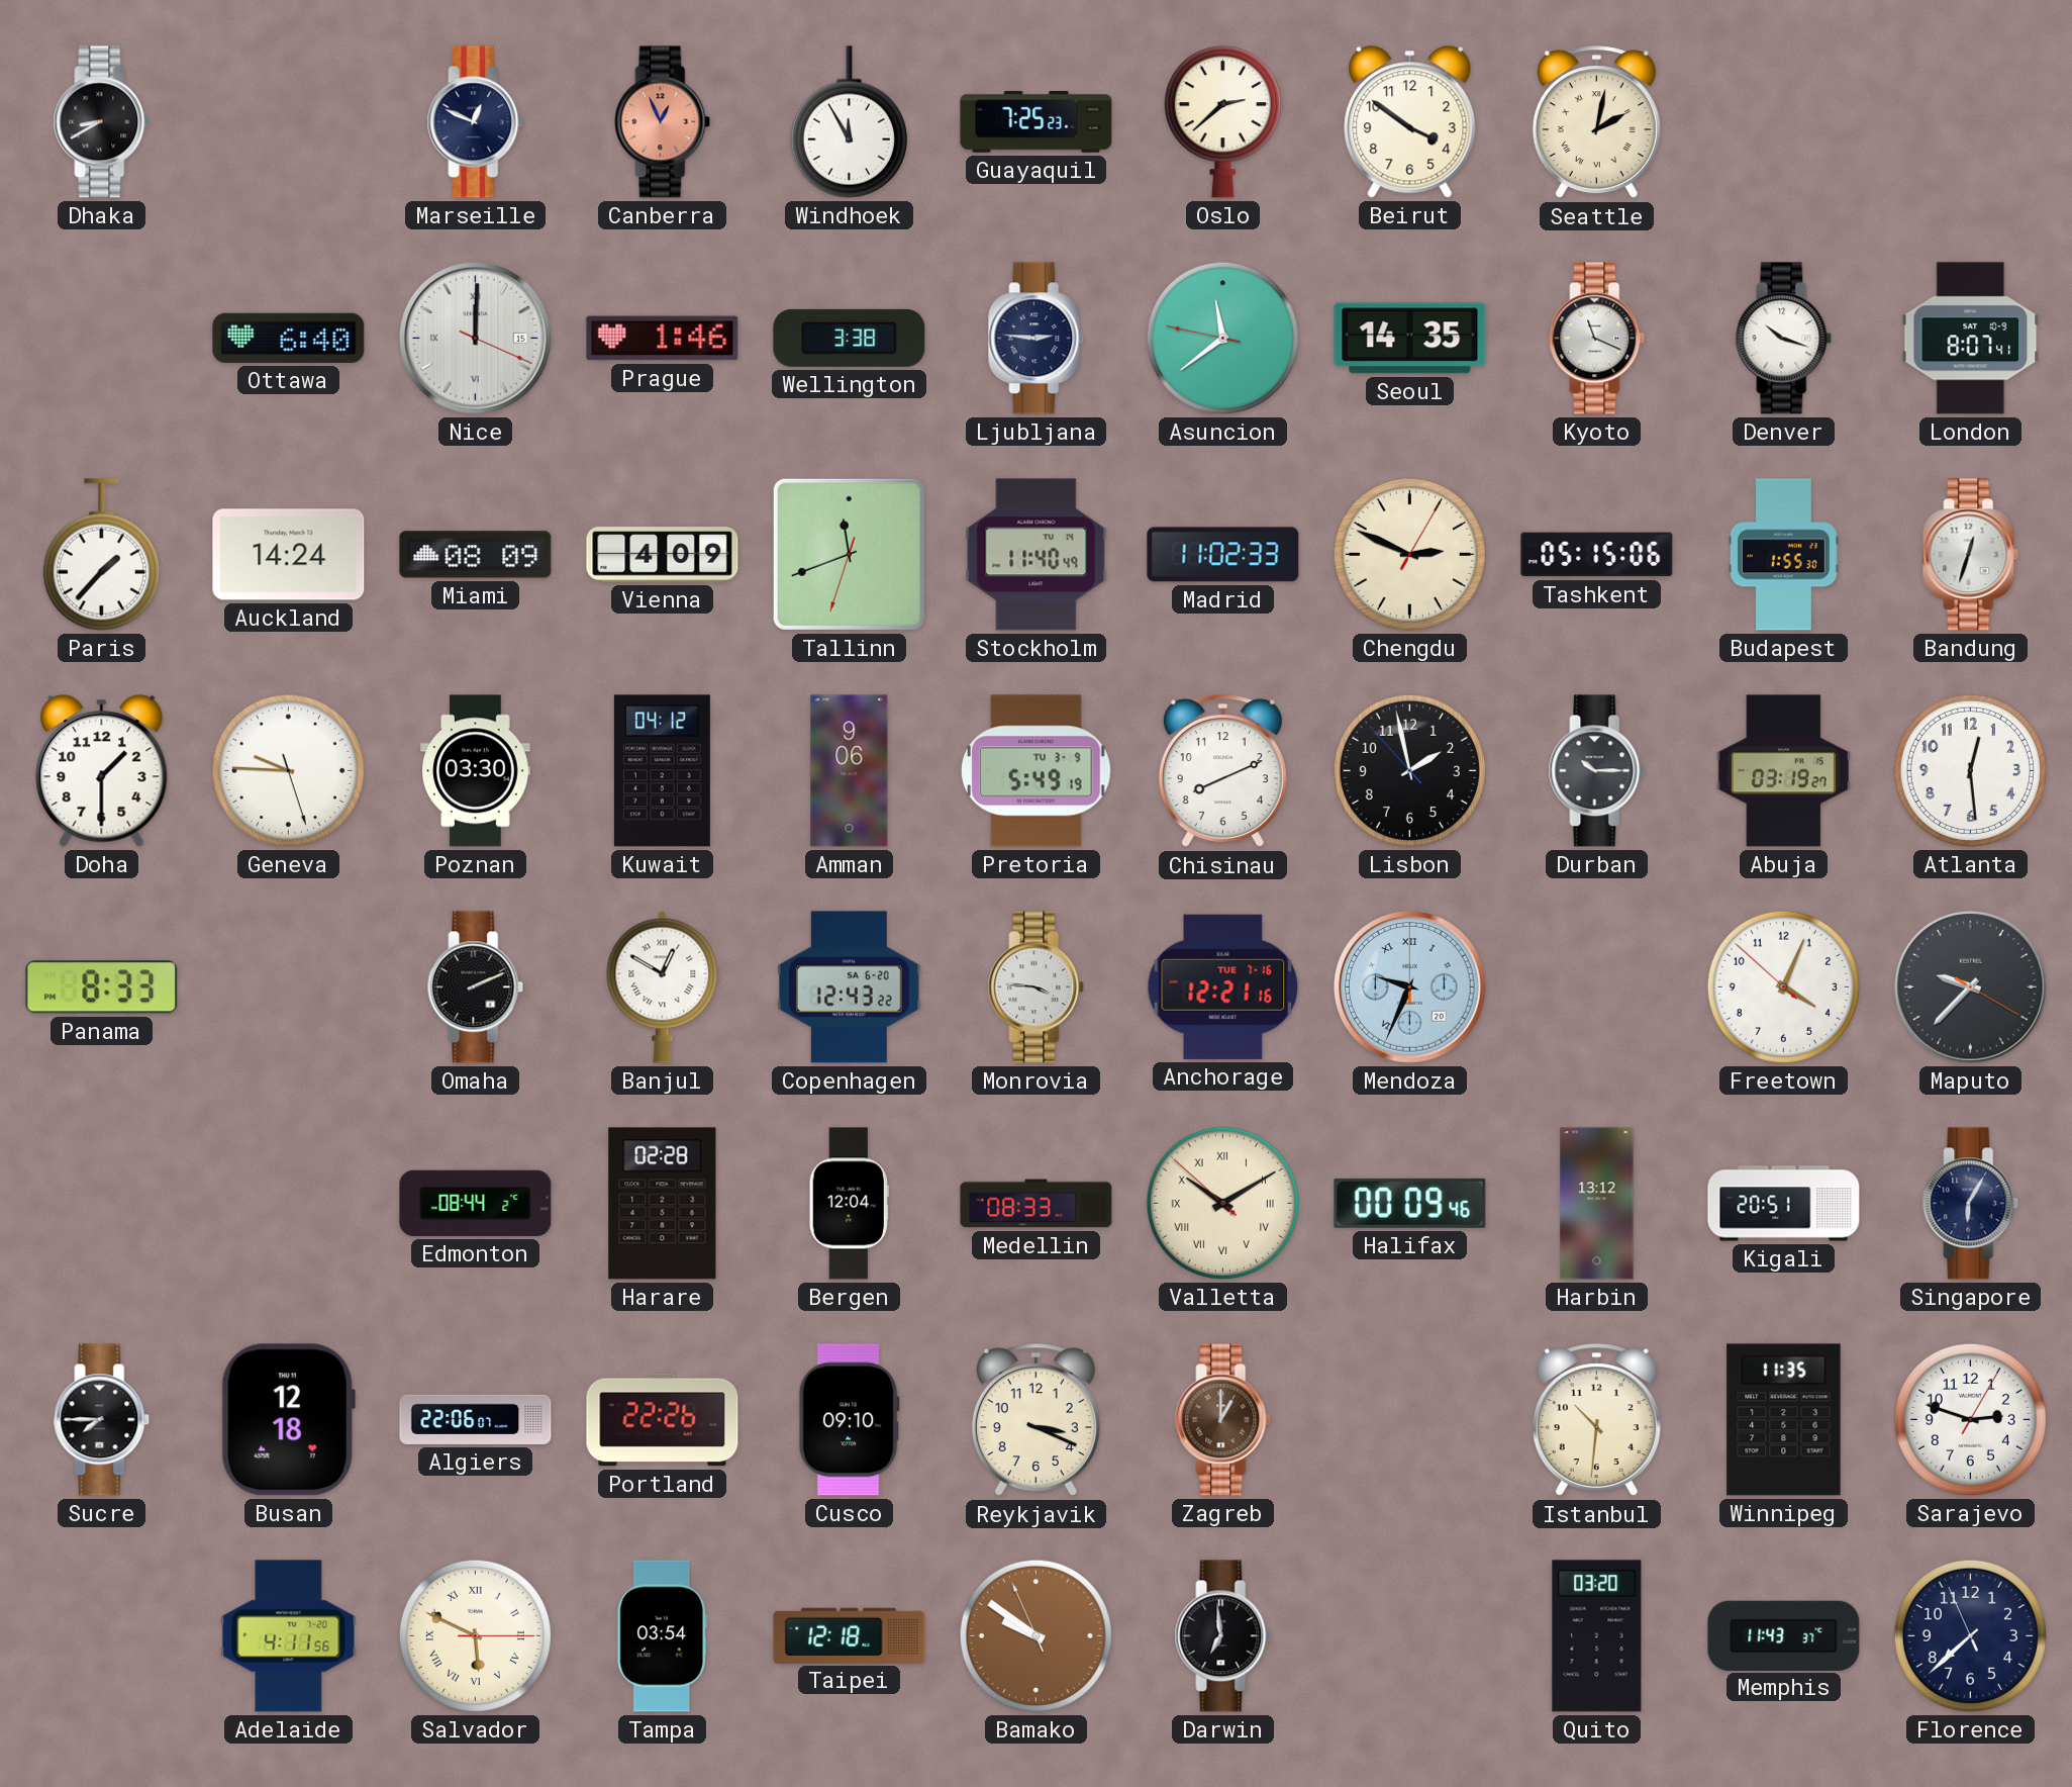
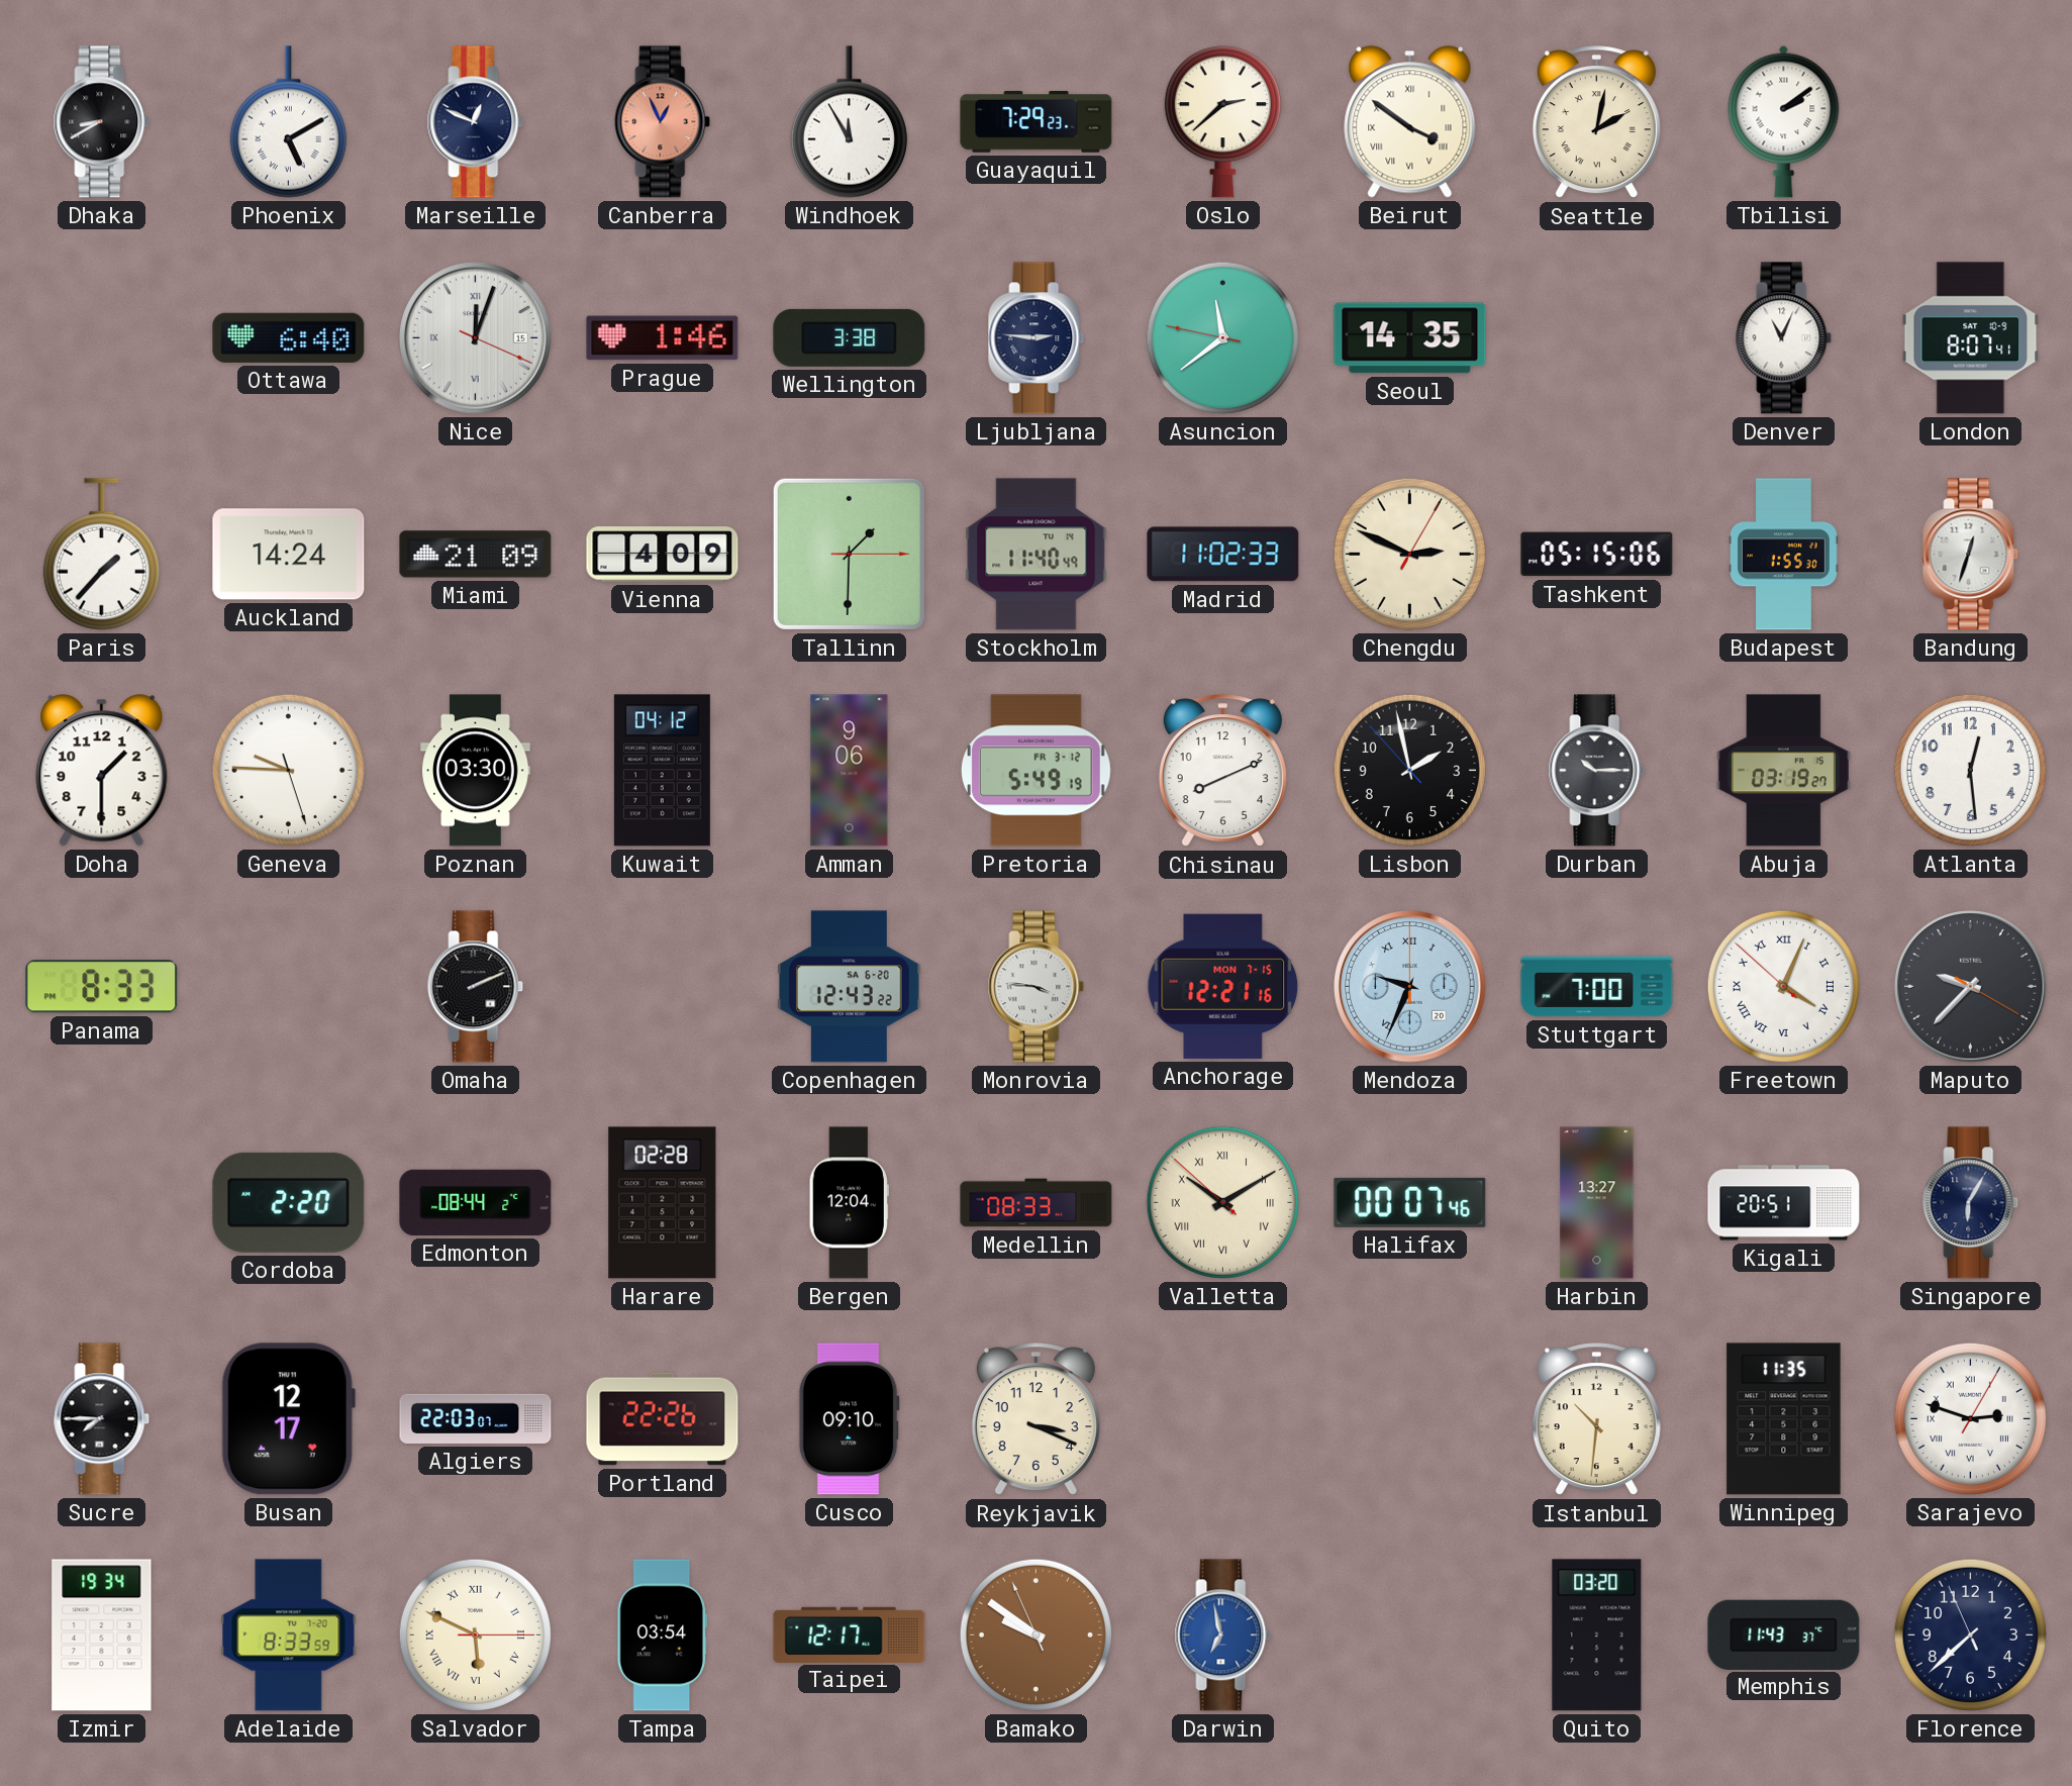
Phoenix: none -> 5:10
Guayaquil: 7:25 -> 7:29
Beirut numerals: Arabic -> Roman
Tbilisi: none -> 2:09
Nice: 12:00 -> 12:03
Kyoto: 11:19 -> none
Denver: 10:18 -> 11:04
Miami: 08:09 -> 21:09
Tallinn: 11:41 -> 1:30
Pretoria date: TU 3-9 -> FR 3-12
Banjul: 12:50 -> none
Anchorage date: TUE 7-16 -> MON 7-15
Stuttgart: none -> 7:00
Freetown numerals: Arabic -> Roman
Cordoba: none -> 2:20
Halifax: 00:09 -> 00:07
Harbin: 13:12 -> 13:27
Busan: 12:18 -> 12:17
Algiers: 22:06 -> 22:03
Zagreb: 1:00 -> none
Sarajevo numerals: Arabic -> Roman
Izmir: none -> 19:34
Adelaide: 4:11 -> 8:33
Taipei: 12:18 -> 12:17
Darwin: 6:59 -> 6:58
Darwin dial: black -> blue
